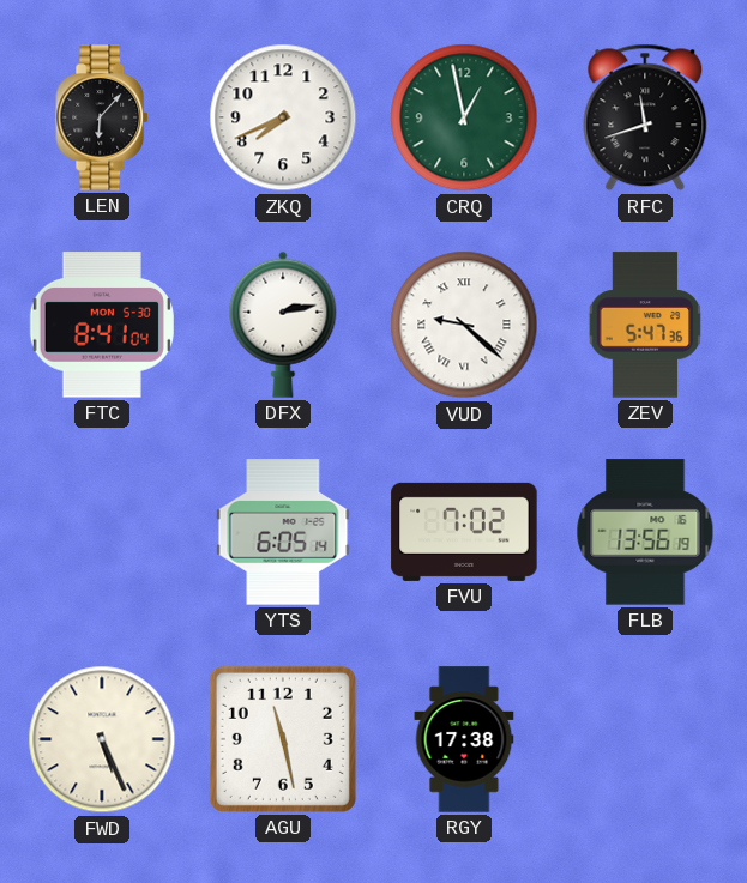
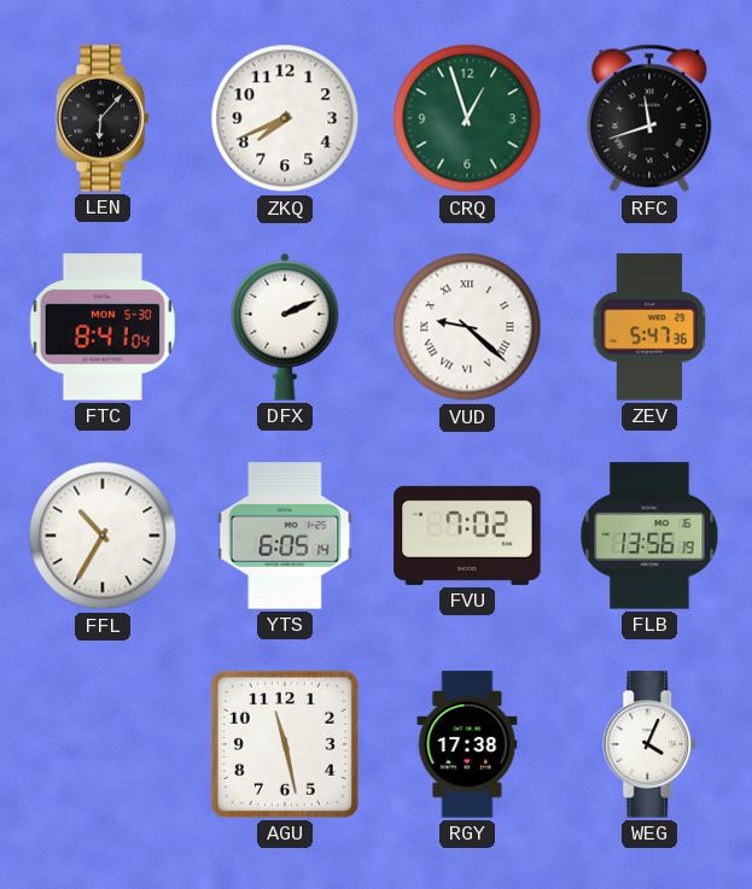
CRQ: 12:58 -> 12:57
DFX: 2:13 -> 2:11
FFL: none -> 10:35
FWD: 5:26 -> none
WEG: none -> 4:04
